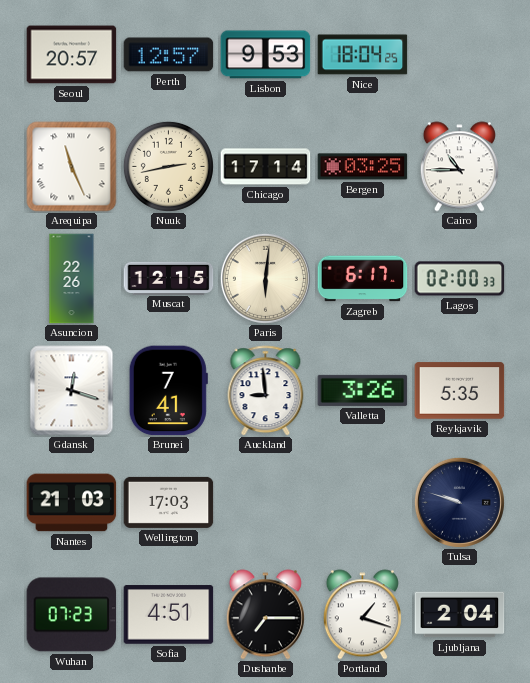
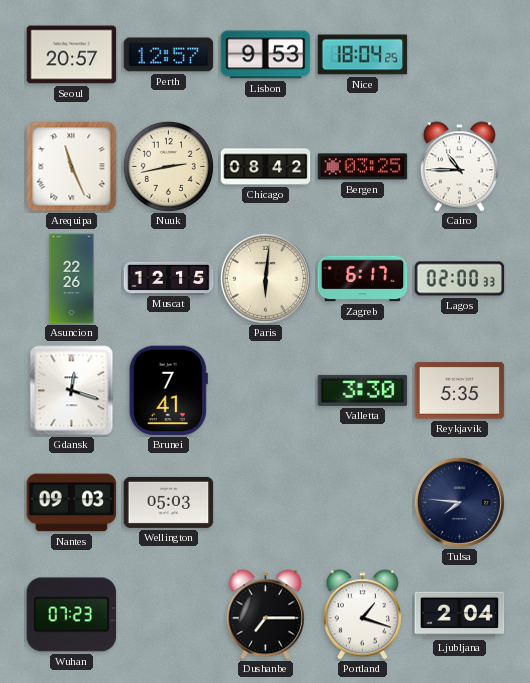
Chicago: 17:14 -> 08:42
Auckland: 8:59 -> none
Valletta: 3:26 -> 3:30
Nantes: 21:03 -> 09:03
Wellington: 17:03 -> 05:03
Tulsa: 9:48 -> 7:46
Sofia: 4:51 -> none
